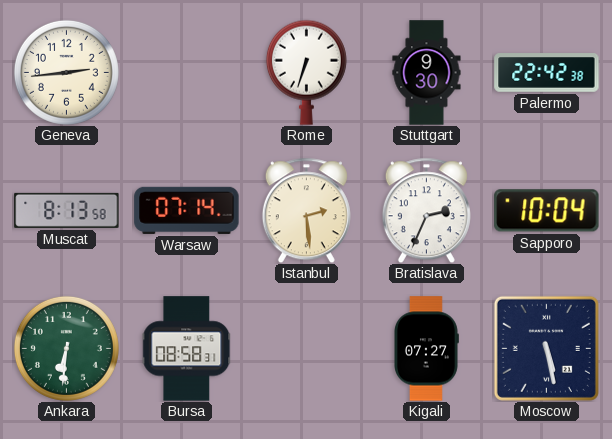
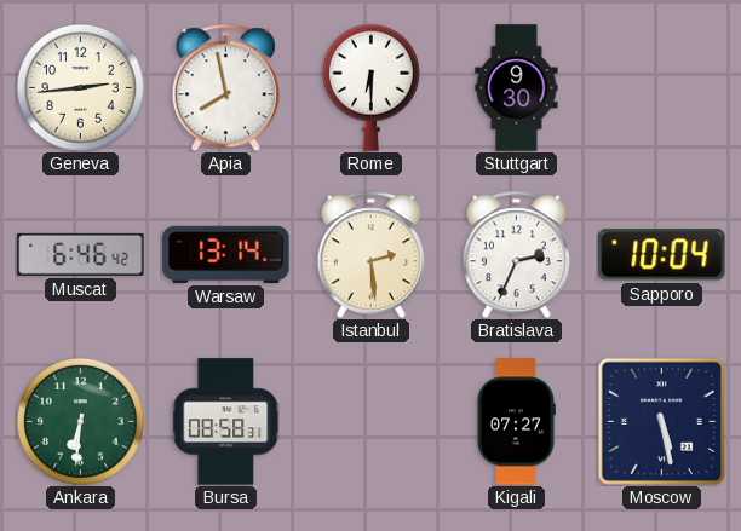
Apia: none -> 7:58
Rome: 6:33 -> 6:30
Palermo: 22:42 -> none
Muscat: 8:13 -> 6:46
Warsaw: 07:14 -> 13:14
